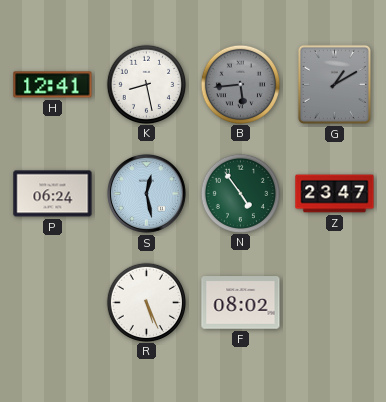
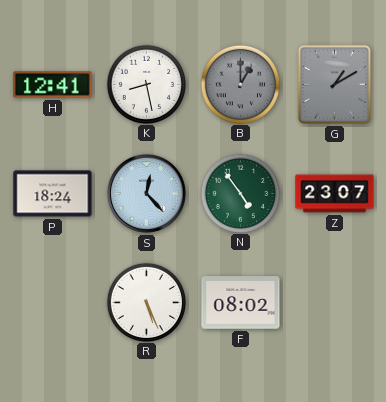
B: 5:44 -> 1:00
P: 06:24 -> 18:24
S: 12:28 -> 12:23
Z: 23:47 -> 23:07
